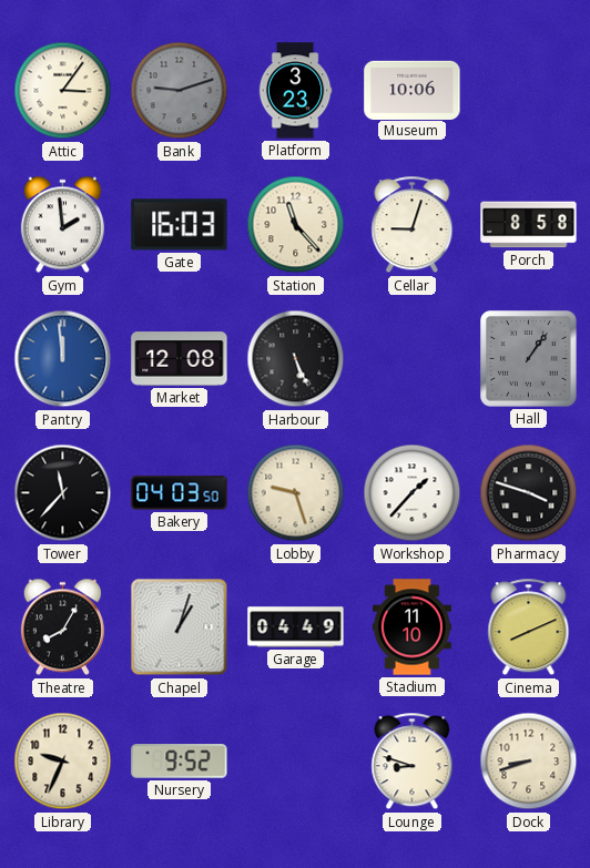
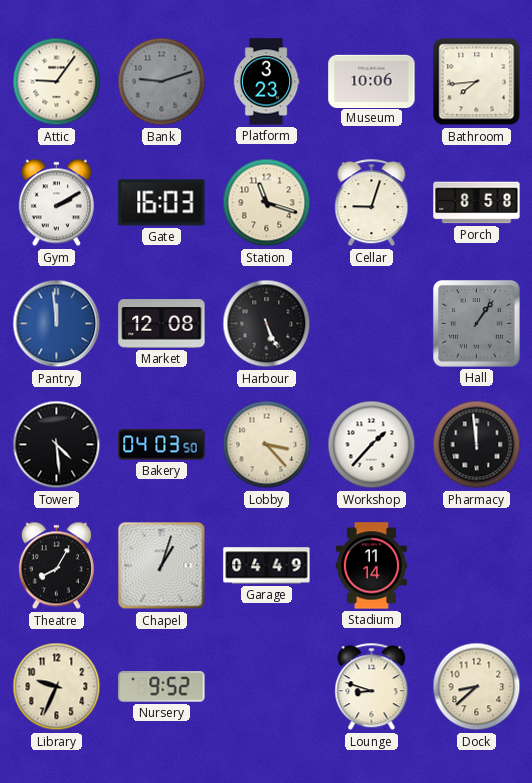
Attic: 3:06 -> 9:06
Bathroom: none -> 7:44
Gym: 1:59 -> 2:10
Station: 11:23 -> 11:18
Tower: 11:37 -> 4:29
Lobby: 9:27 -> 3:23
Pharmacy: 3:48 -> 11:59
Stadium: 11:10 -> 11:14
Cinema: 8:11 -> none
Dock: 8:42 -> 8:38
